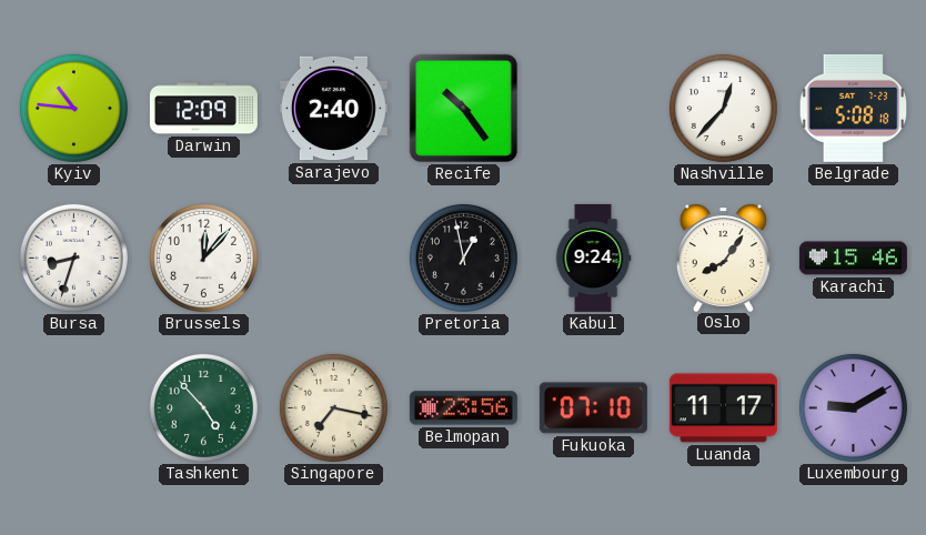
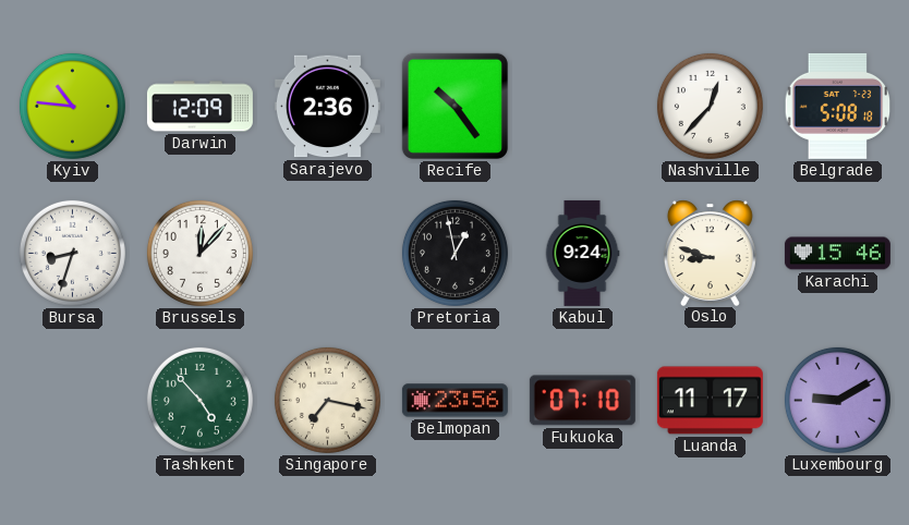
Sarajevo: 2:40 -> 2:36
Oslo: 8:06 -> 8:48
